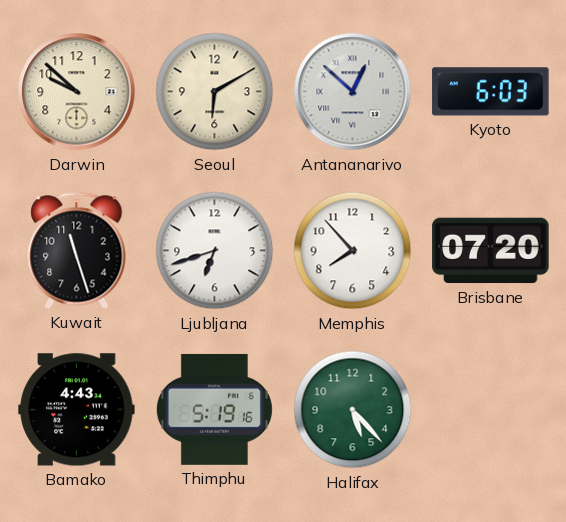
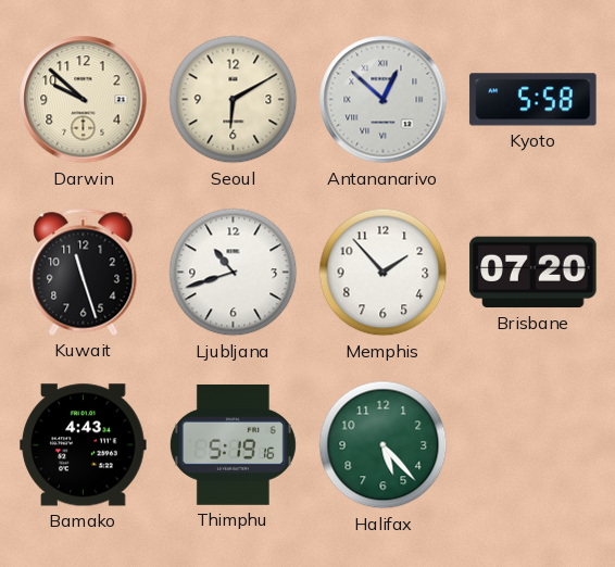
Kyoto: 6:03 -> 5:58
Ljubljana: 6:42 -> 10:42
Memphis: 7:53 -> 1:53
